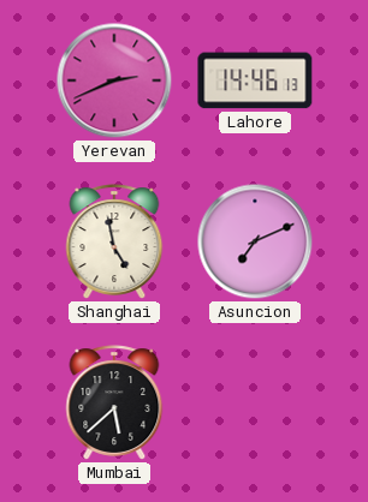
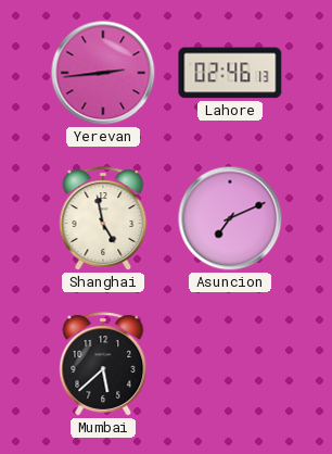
Yerevan: 2:41 -> 2:44
Lahore: 14:46 -> 02:46
